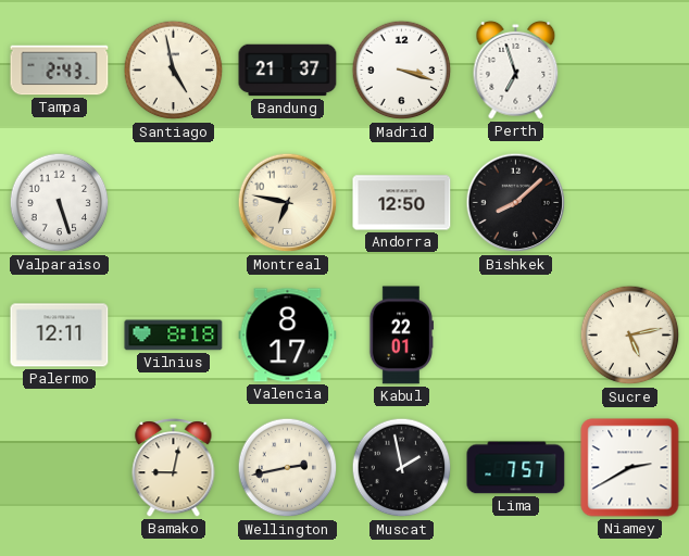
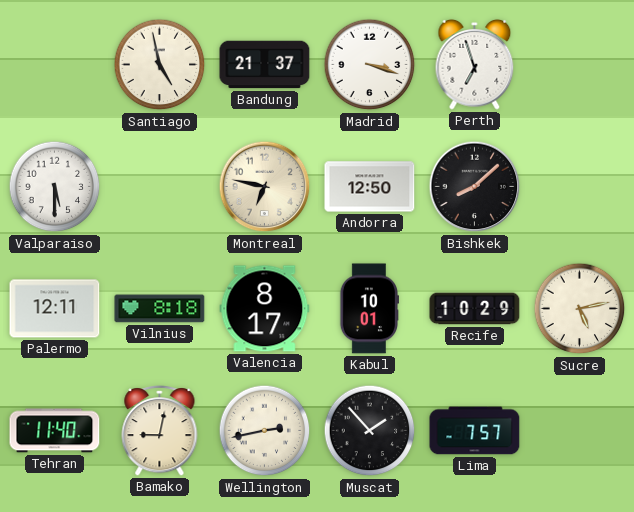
Tampa: 2:43 -> none
Valparaiso: 5:27 -> 5:30
Kabul: 22:01 -> 10:01
Recife: none -> 10:29
Tehran: none -> 11:40
Muscat: 1:58 -> 1:53
Niamey: 2:40 -> none
